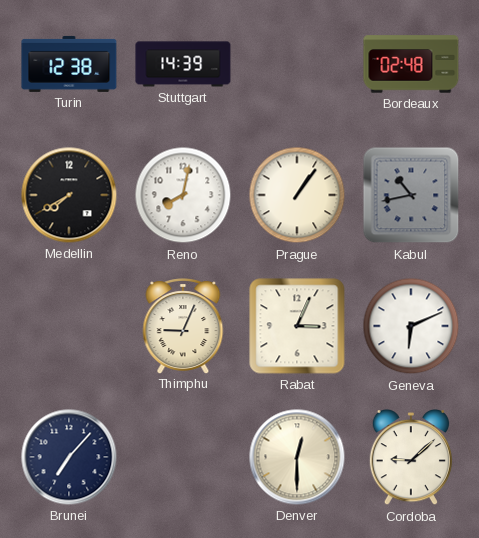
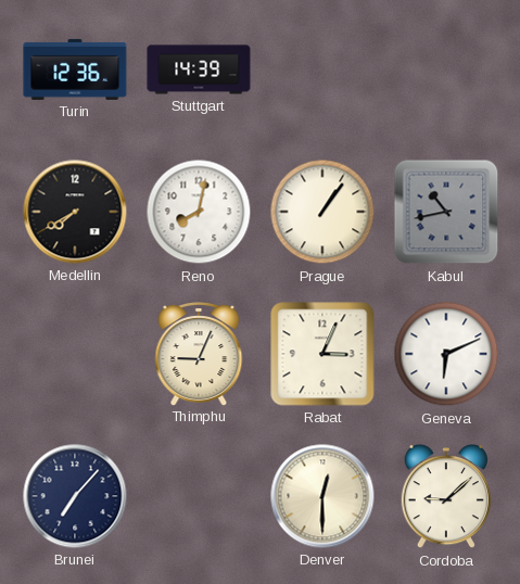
Turin: 12:38 -> 12:36
Bordeaux: 02:48 -> none
